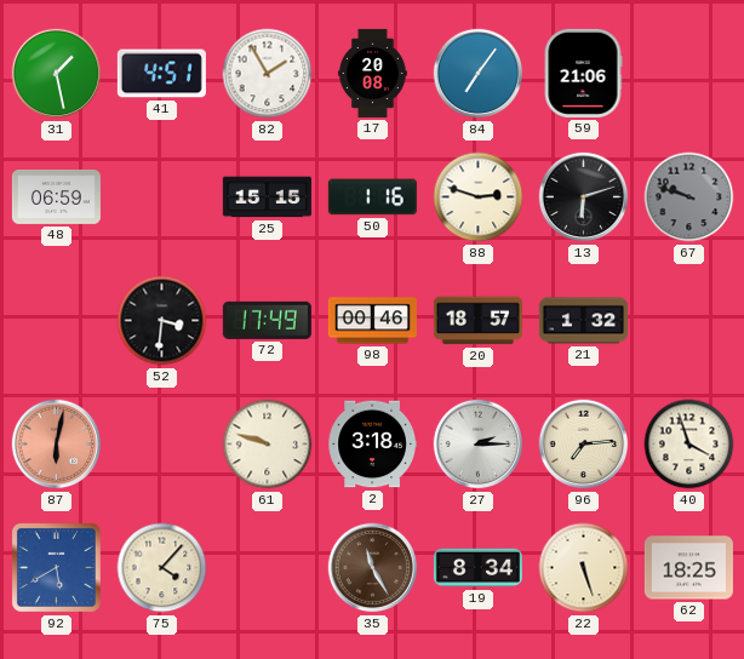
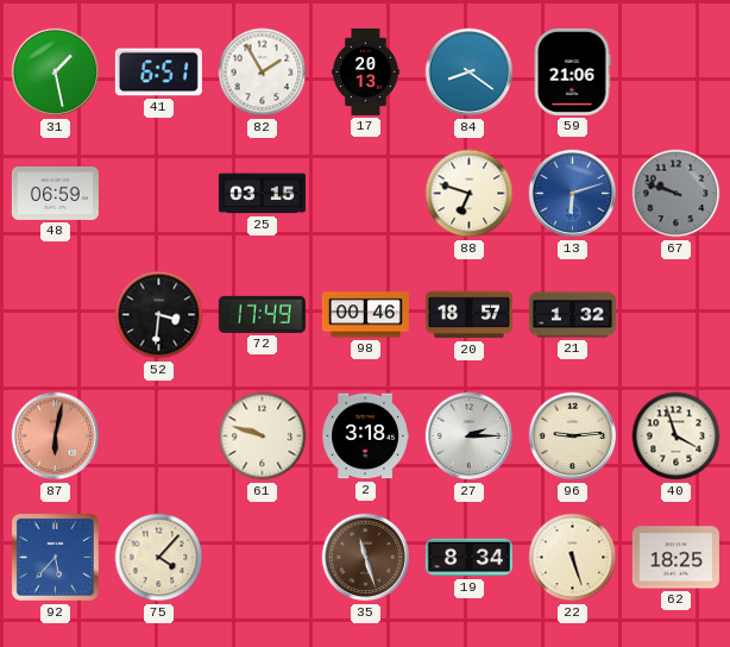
41: 4:51 -> 6:51
17: 20:08 -> 20:13
84: 7:06 -> 8:21
25: 15:15 -> 03:15
50: 1:16 -> none
88: 2:48 -> 6:48
13 dial: black -> blue
96: 7:14 -> 9:14
92: 5:40 -> 5:37
35: 11:25 -> 11:27
